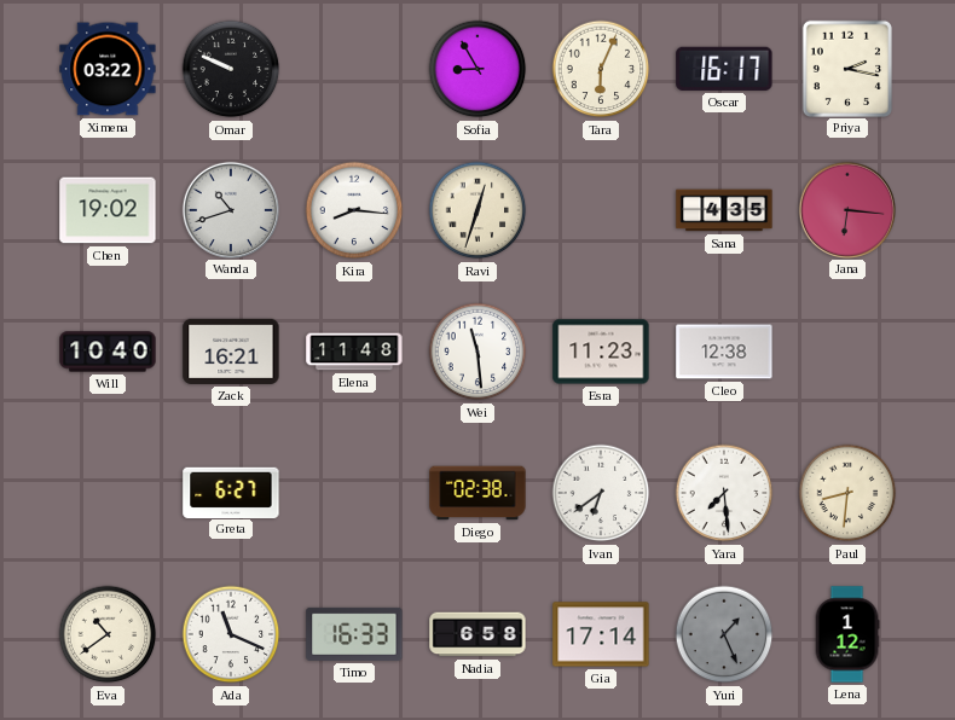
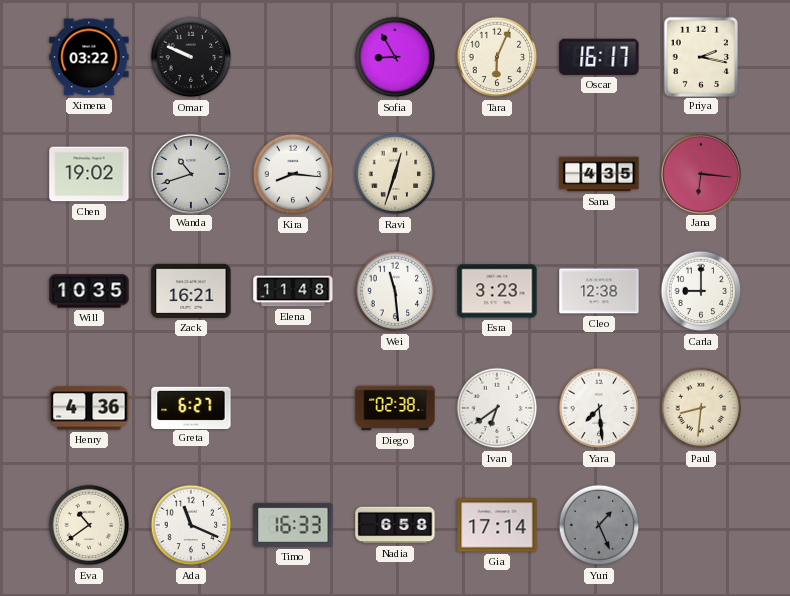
Will: 10:40 -> 10:35
Esra: 11:23 -> 3:23
Carla: none -> 9:00
Henry: none -> 4:36
Lena: 1:12 -> none
